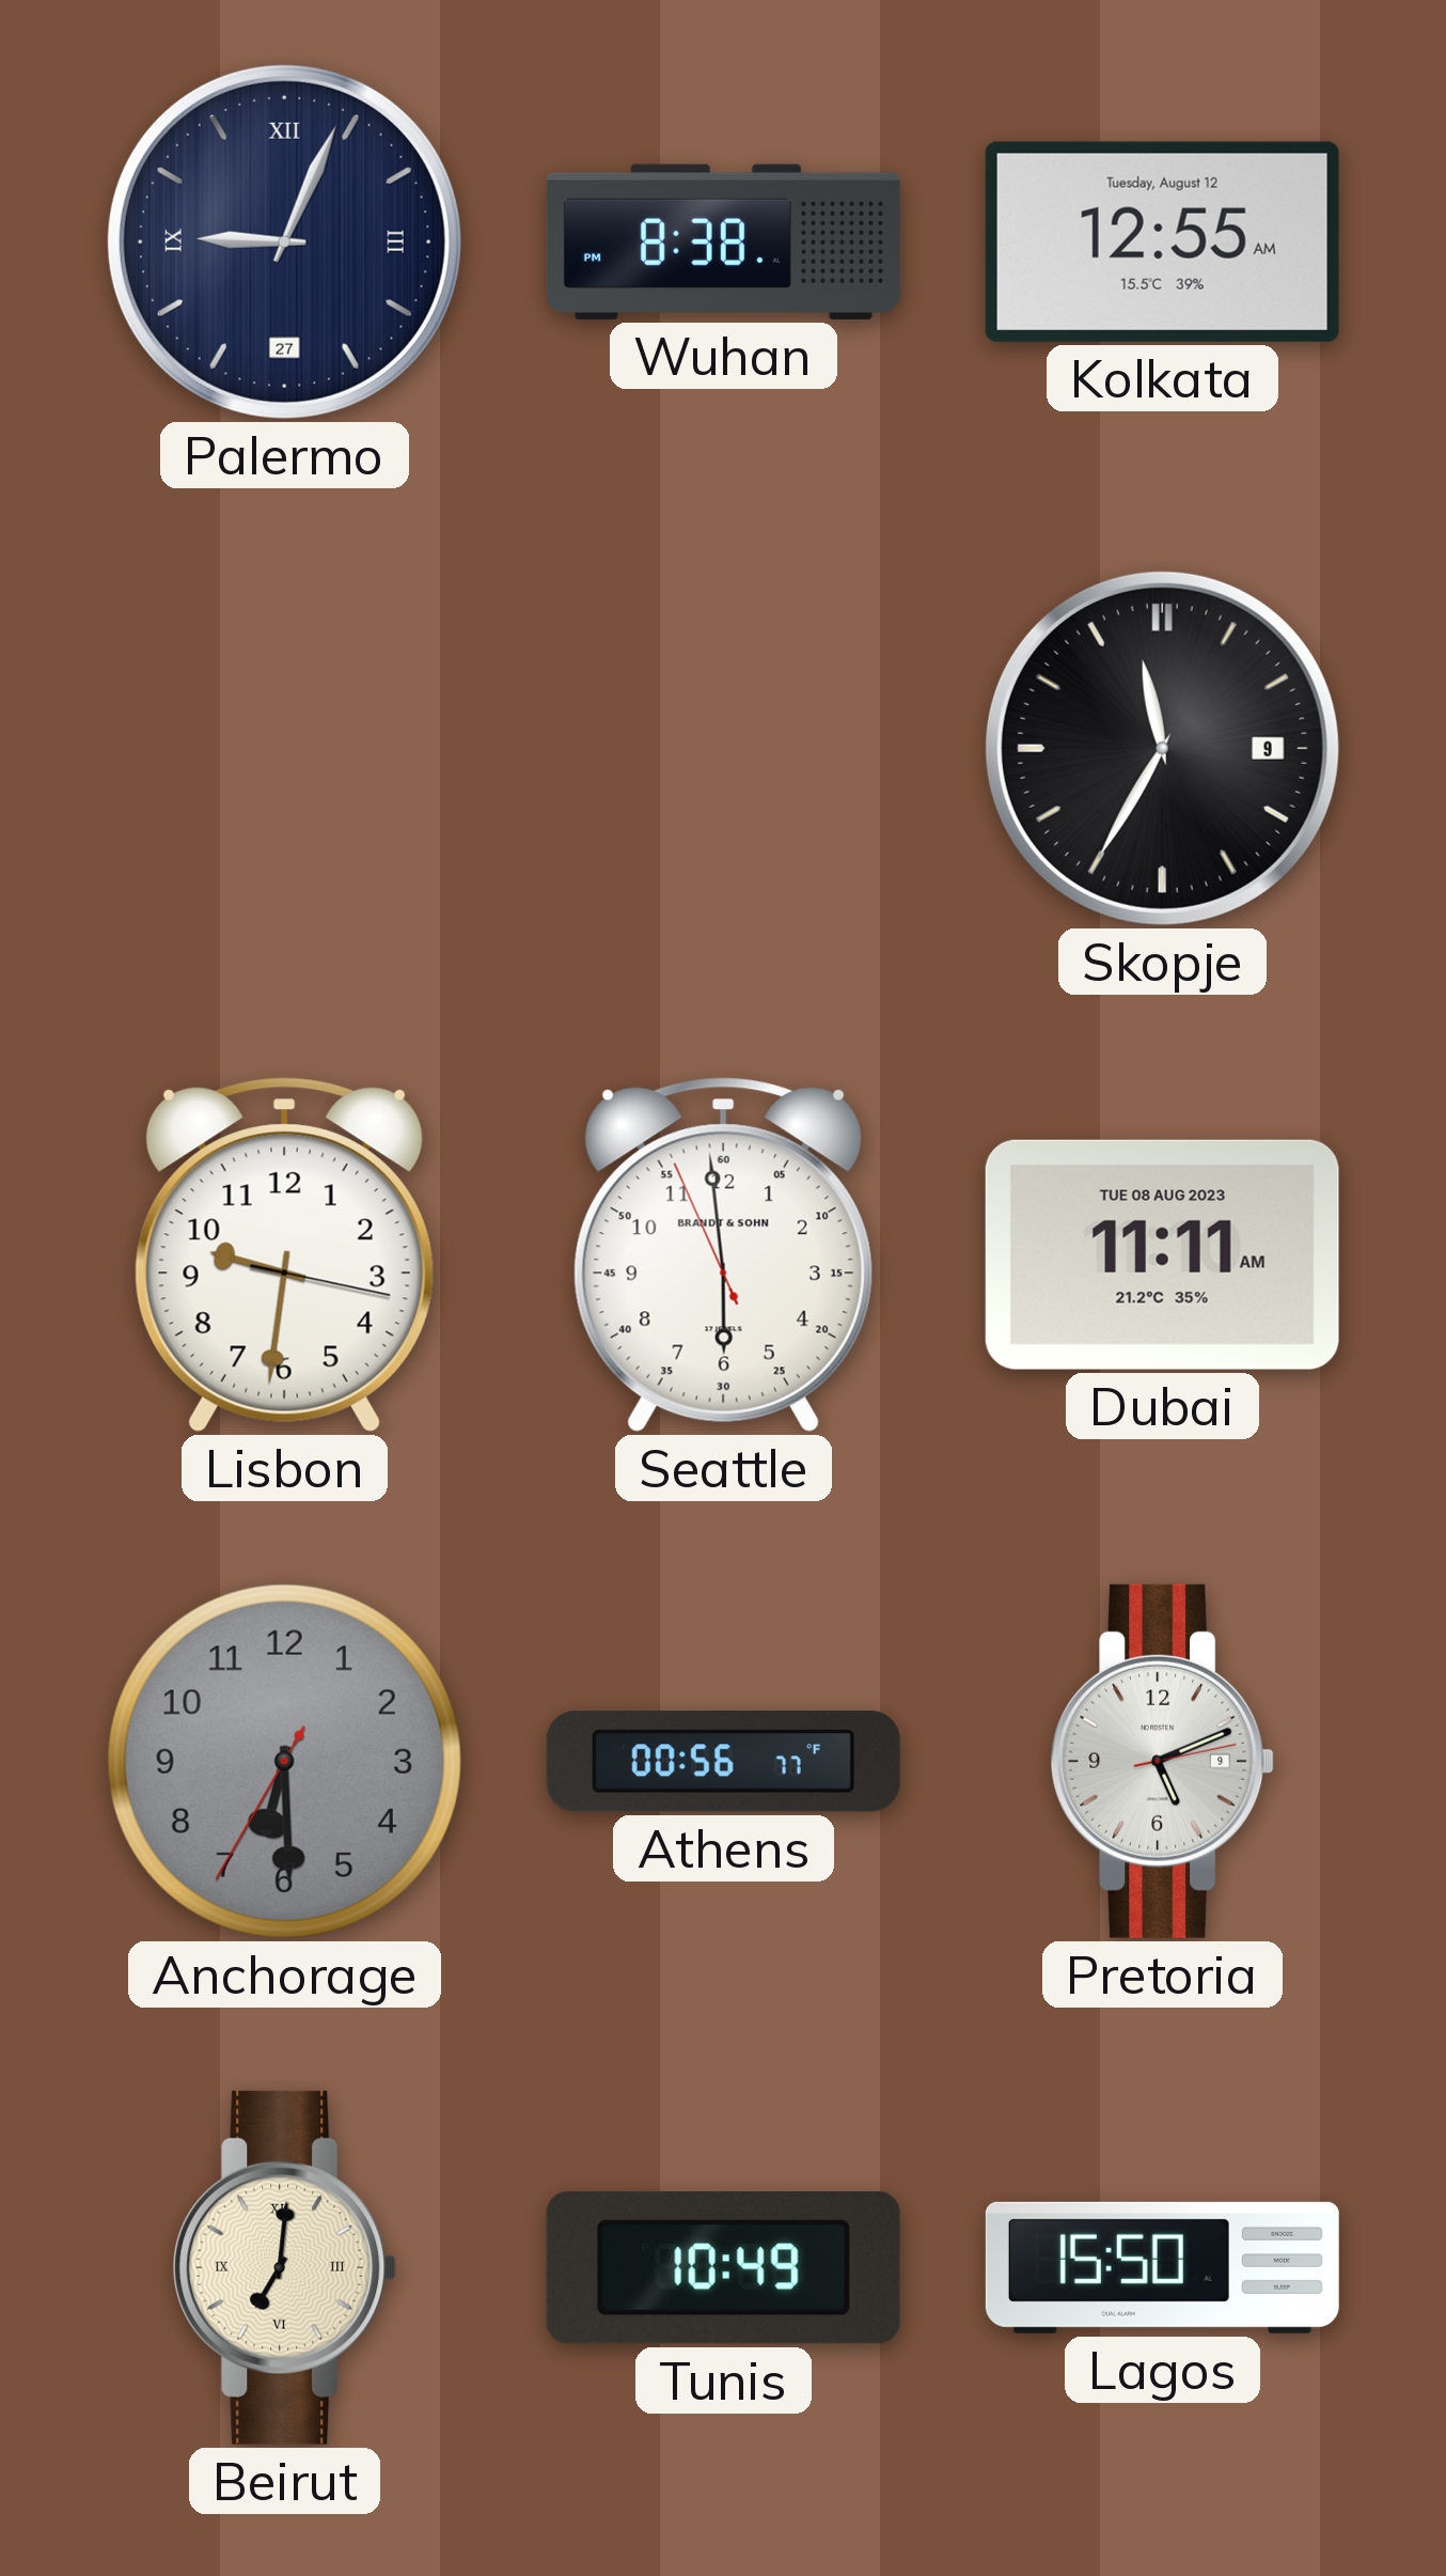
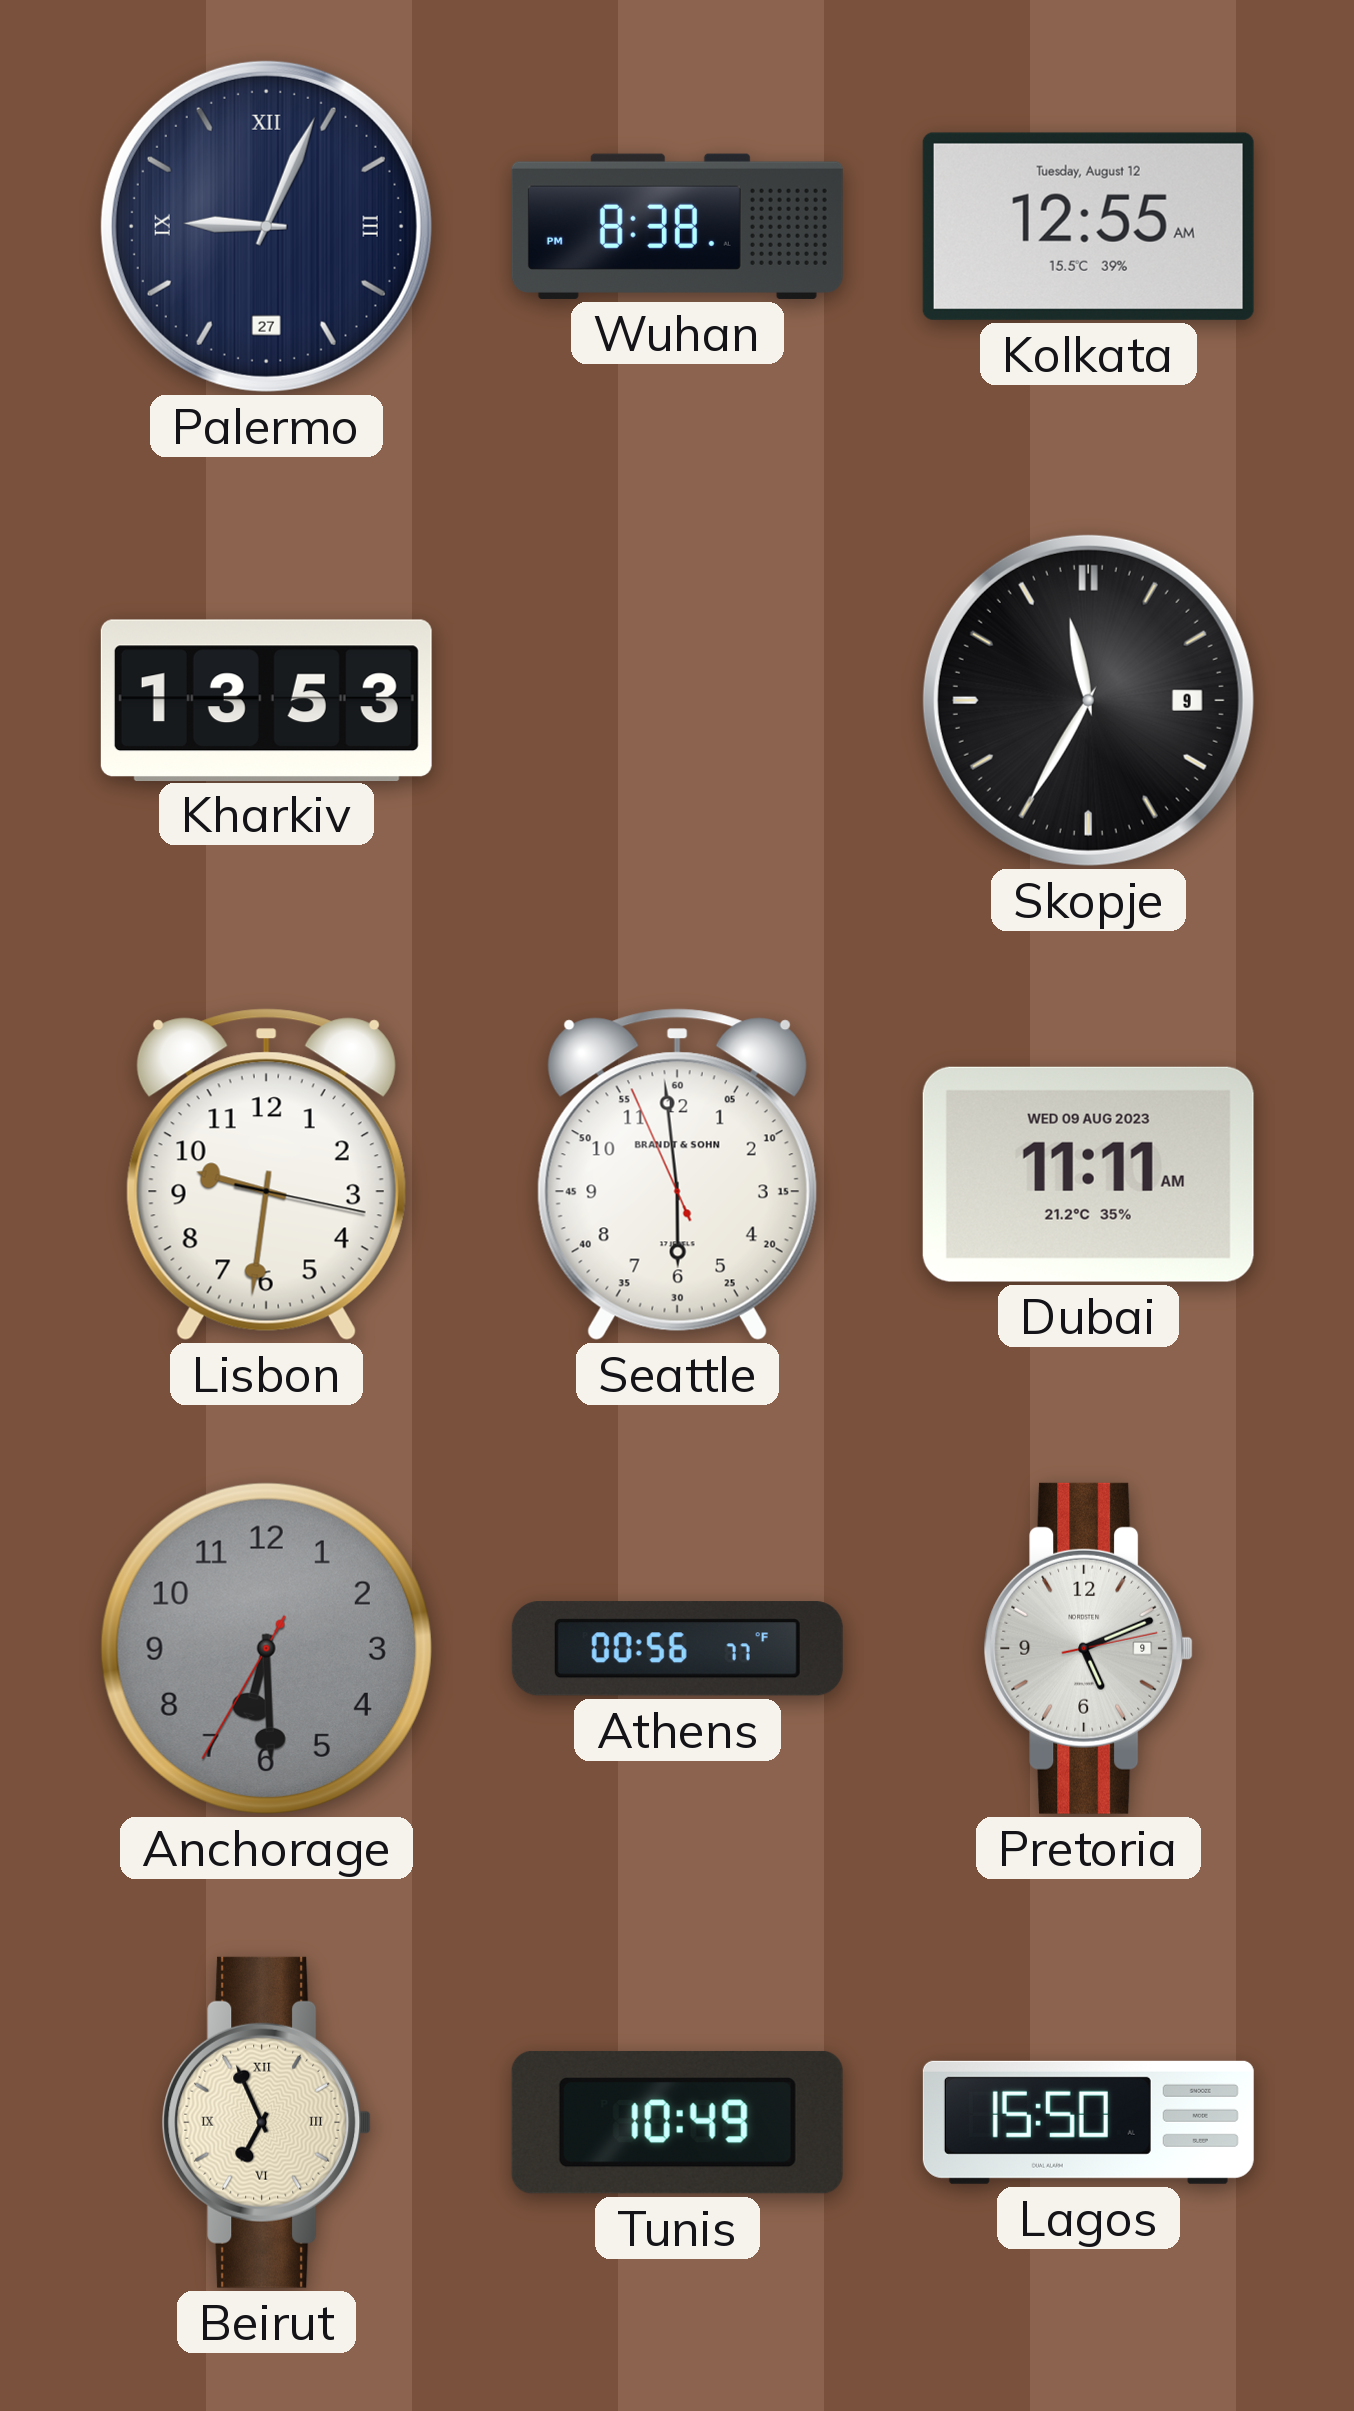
Kharkiv: none -> 13:53
Dubai date: TUE 08 AUG 2023 -> WED 09 AUG 2023
Beirut: 7:01 -> 6:56
